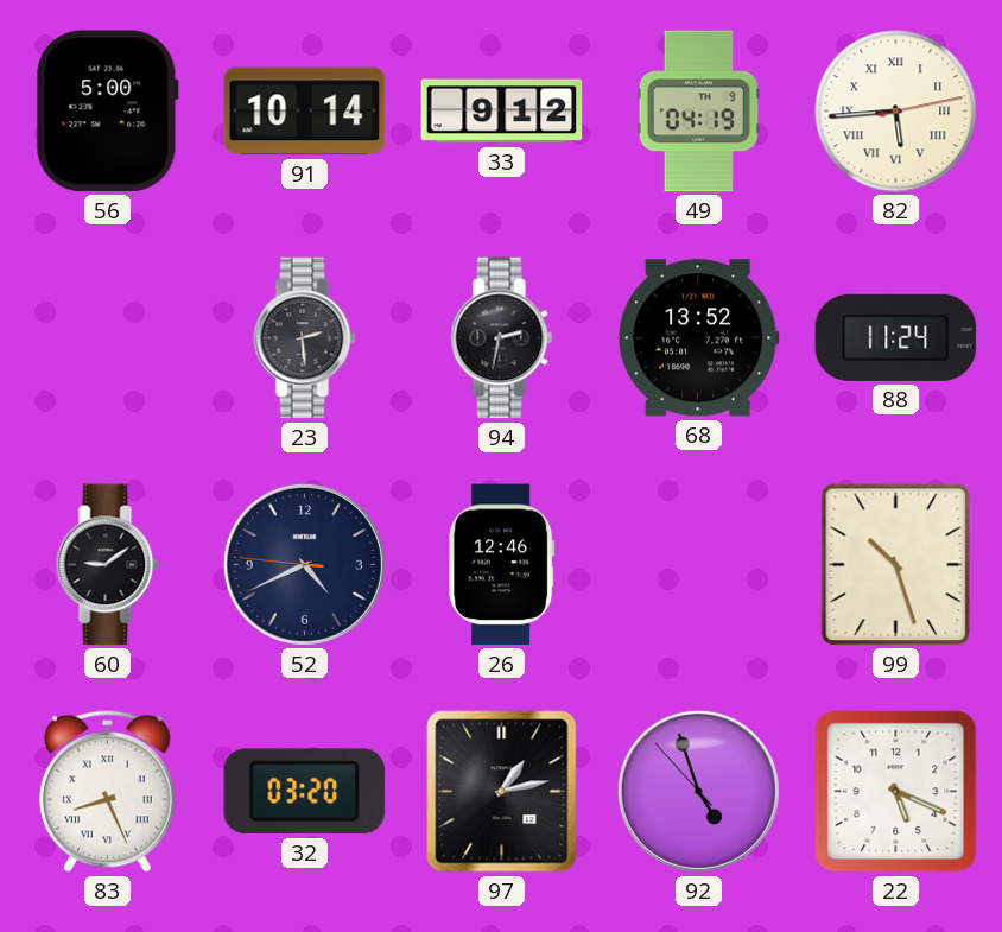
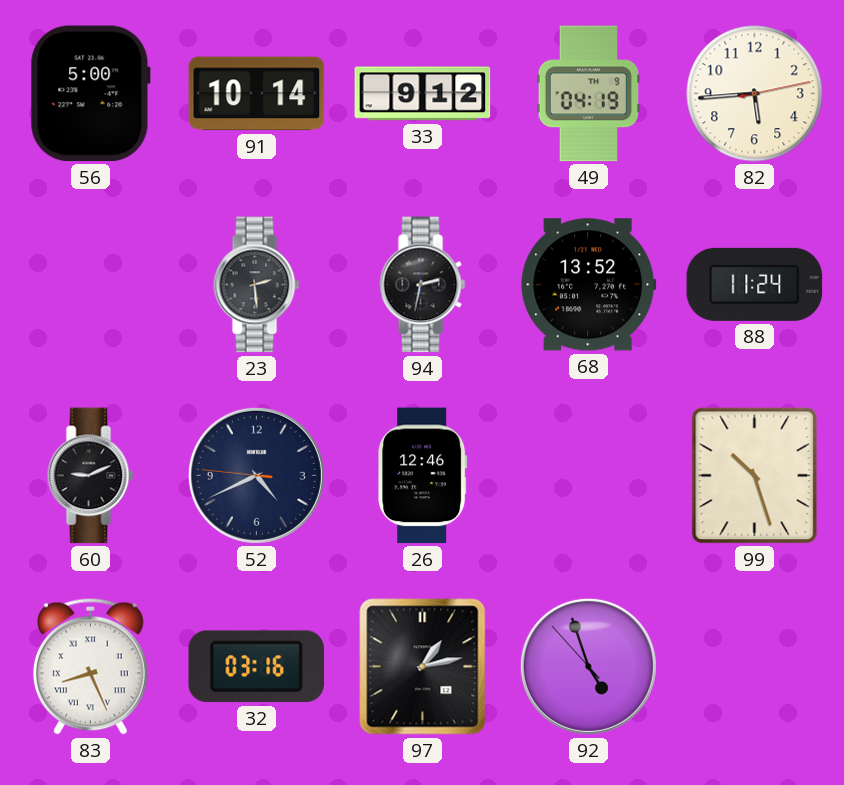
82 numerals: Roman -> Arabic
60: 9:09 -> 9:11
32: 03:20 -> 03:16
22: 5:19 -> none
